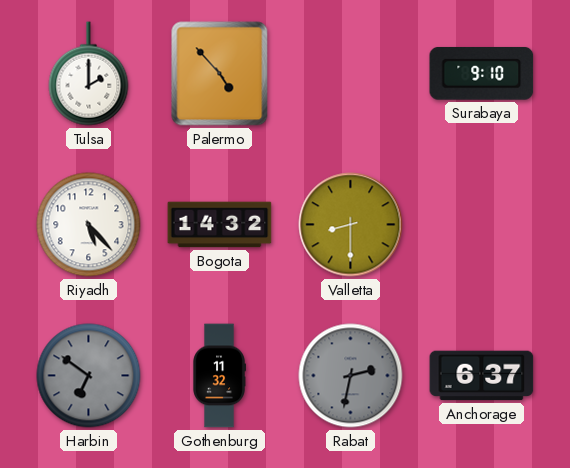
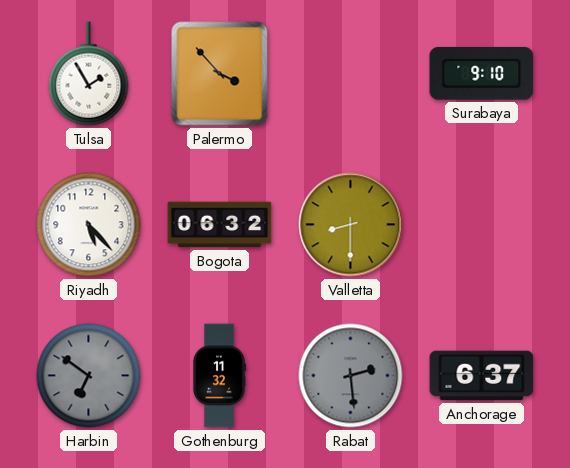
Tulsa: 2:00 -> 1:55
Palermo: 4:53 -> 3:53
Bogota: 14:32 -> 06:32
Rabat: 2:32 -> 2:29
